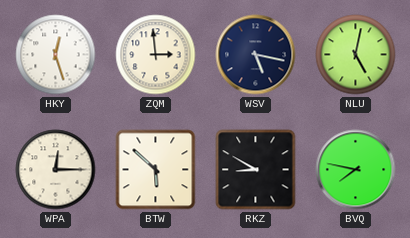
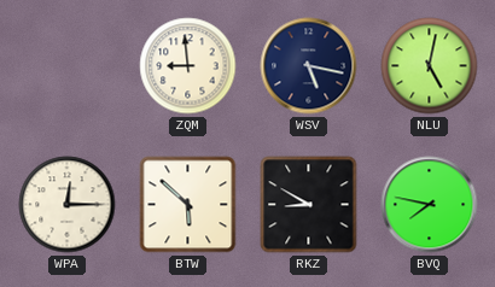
HKY: 12:27 -> none
ZQM: 2:59 -> 8:59
